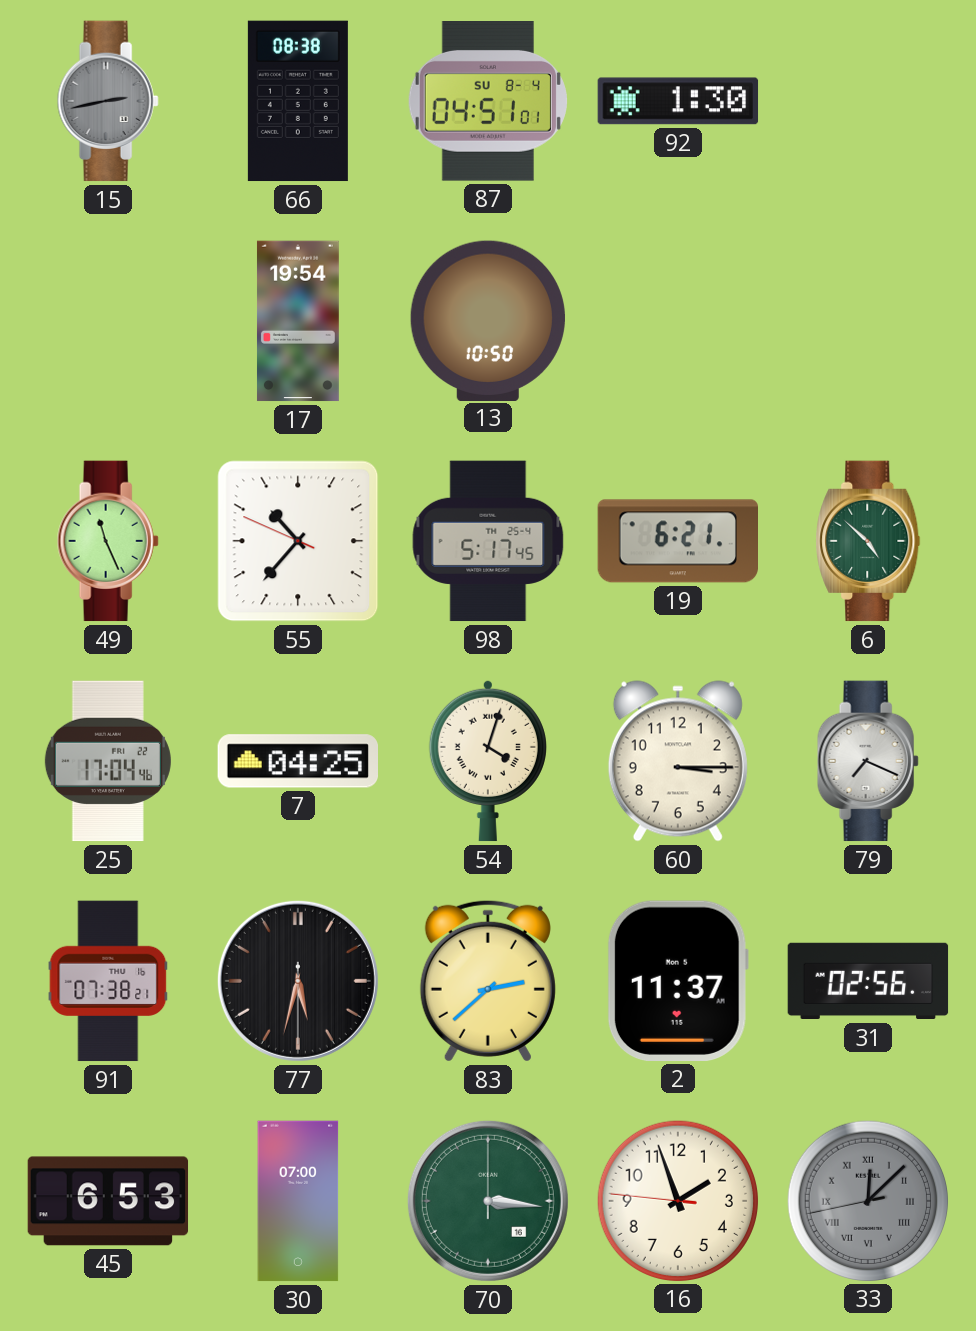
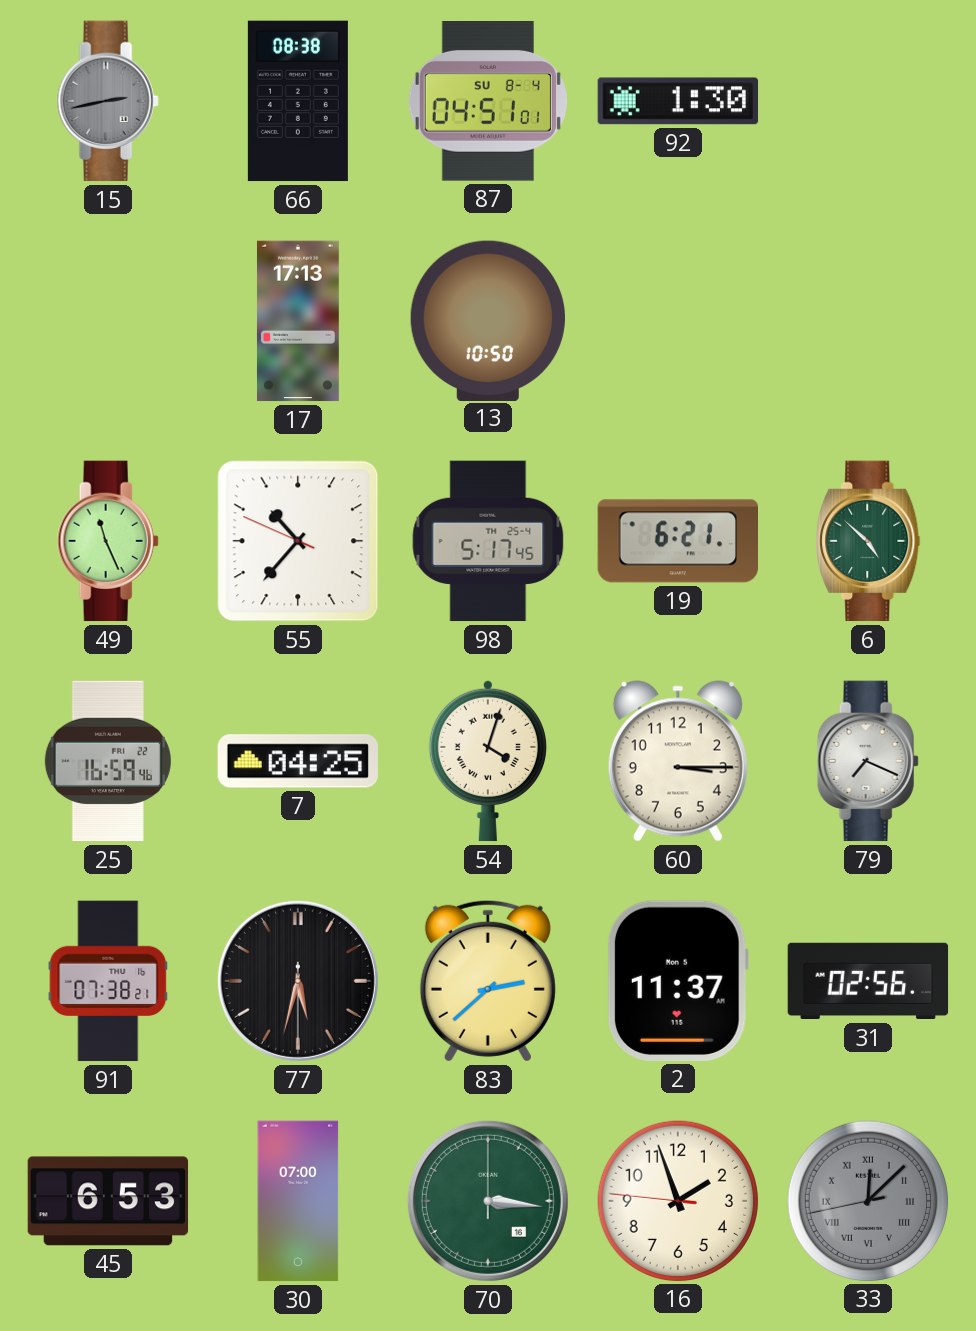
17: 19:54 -> 17:13
25: 17:04 -> 16:59
